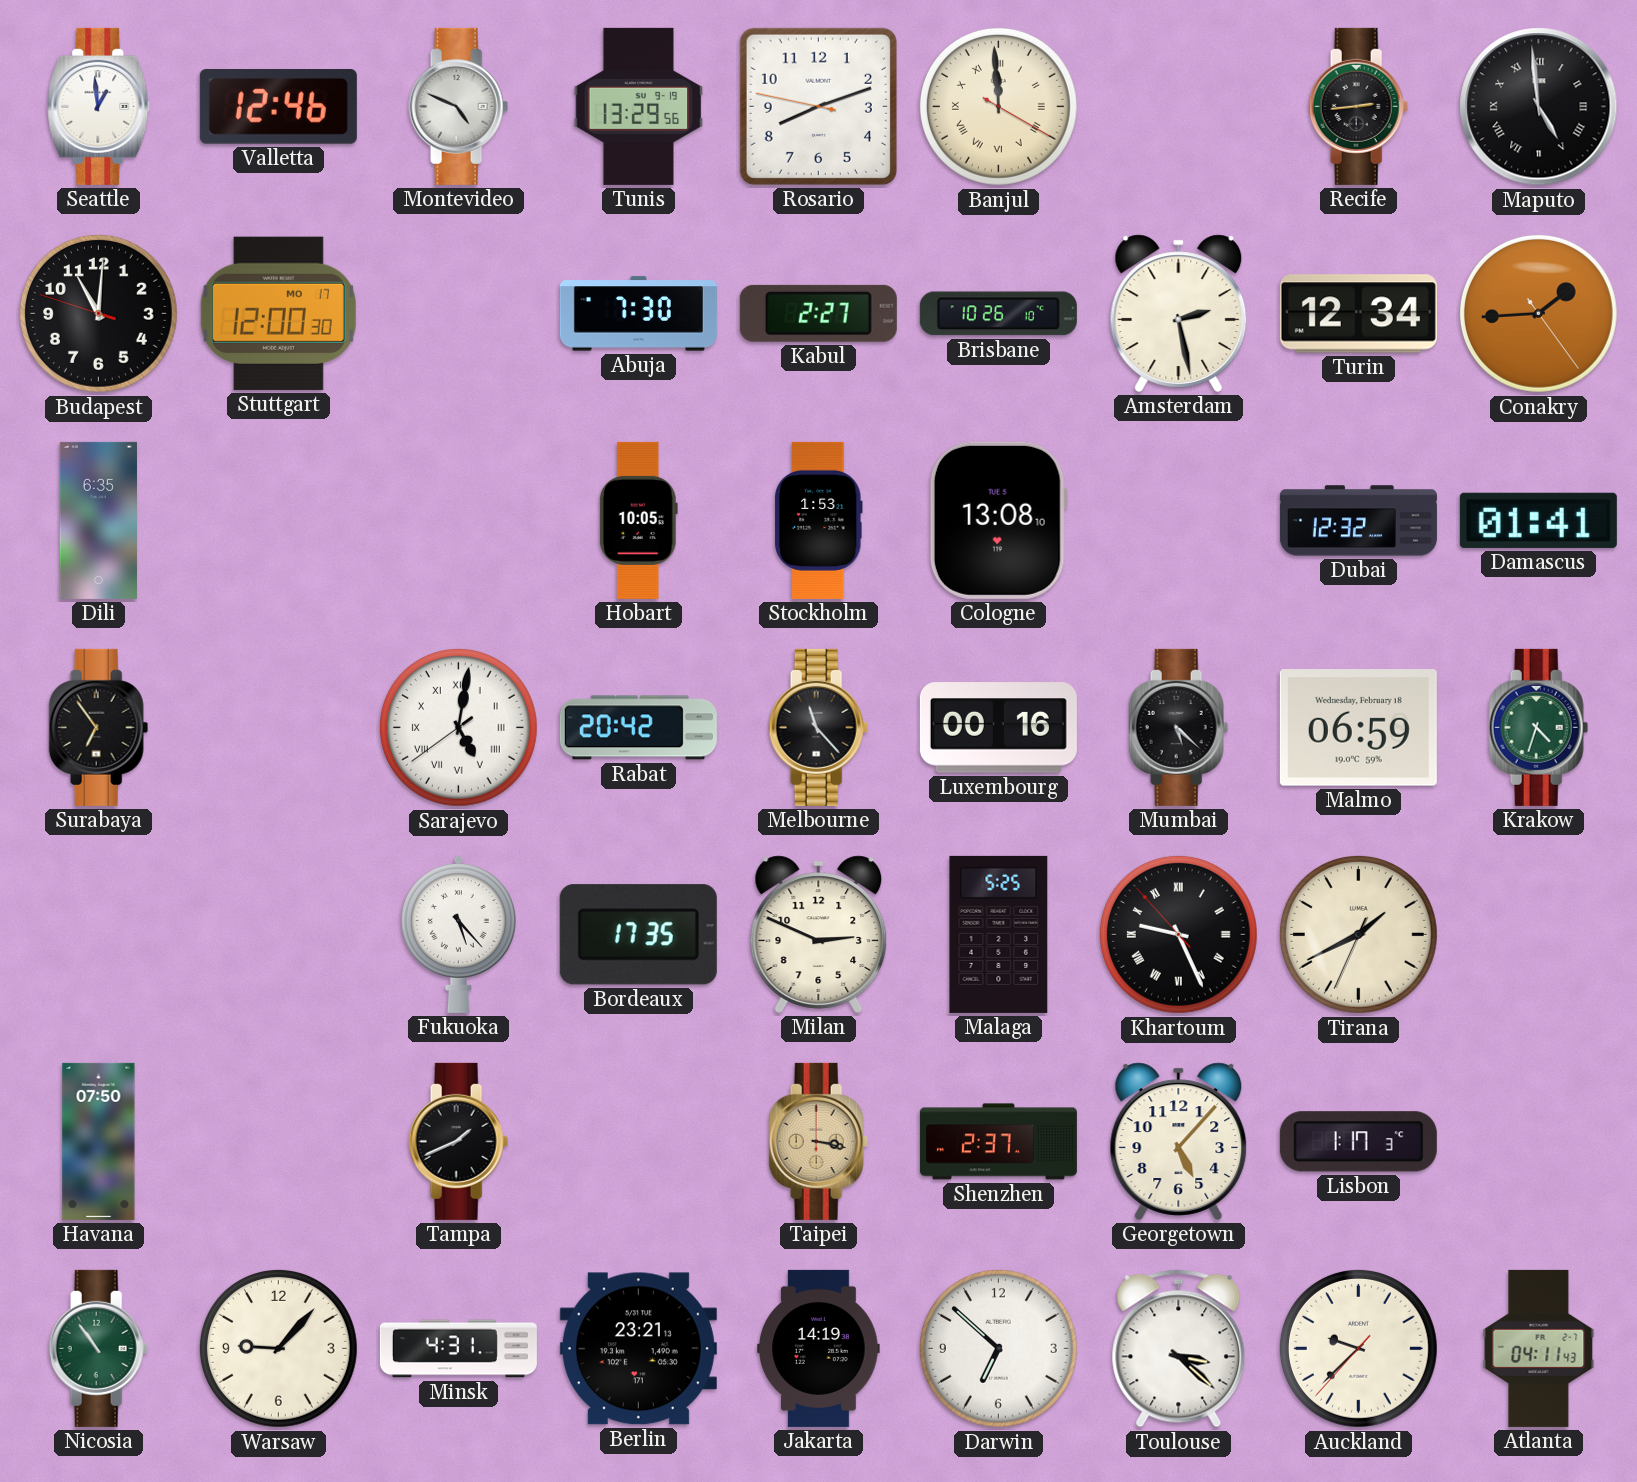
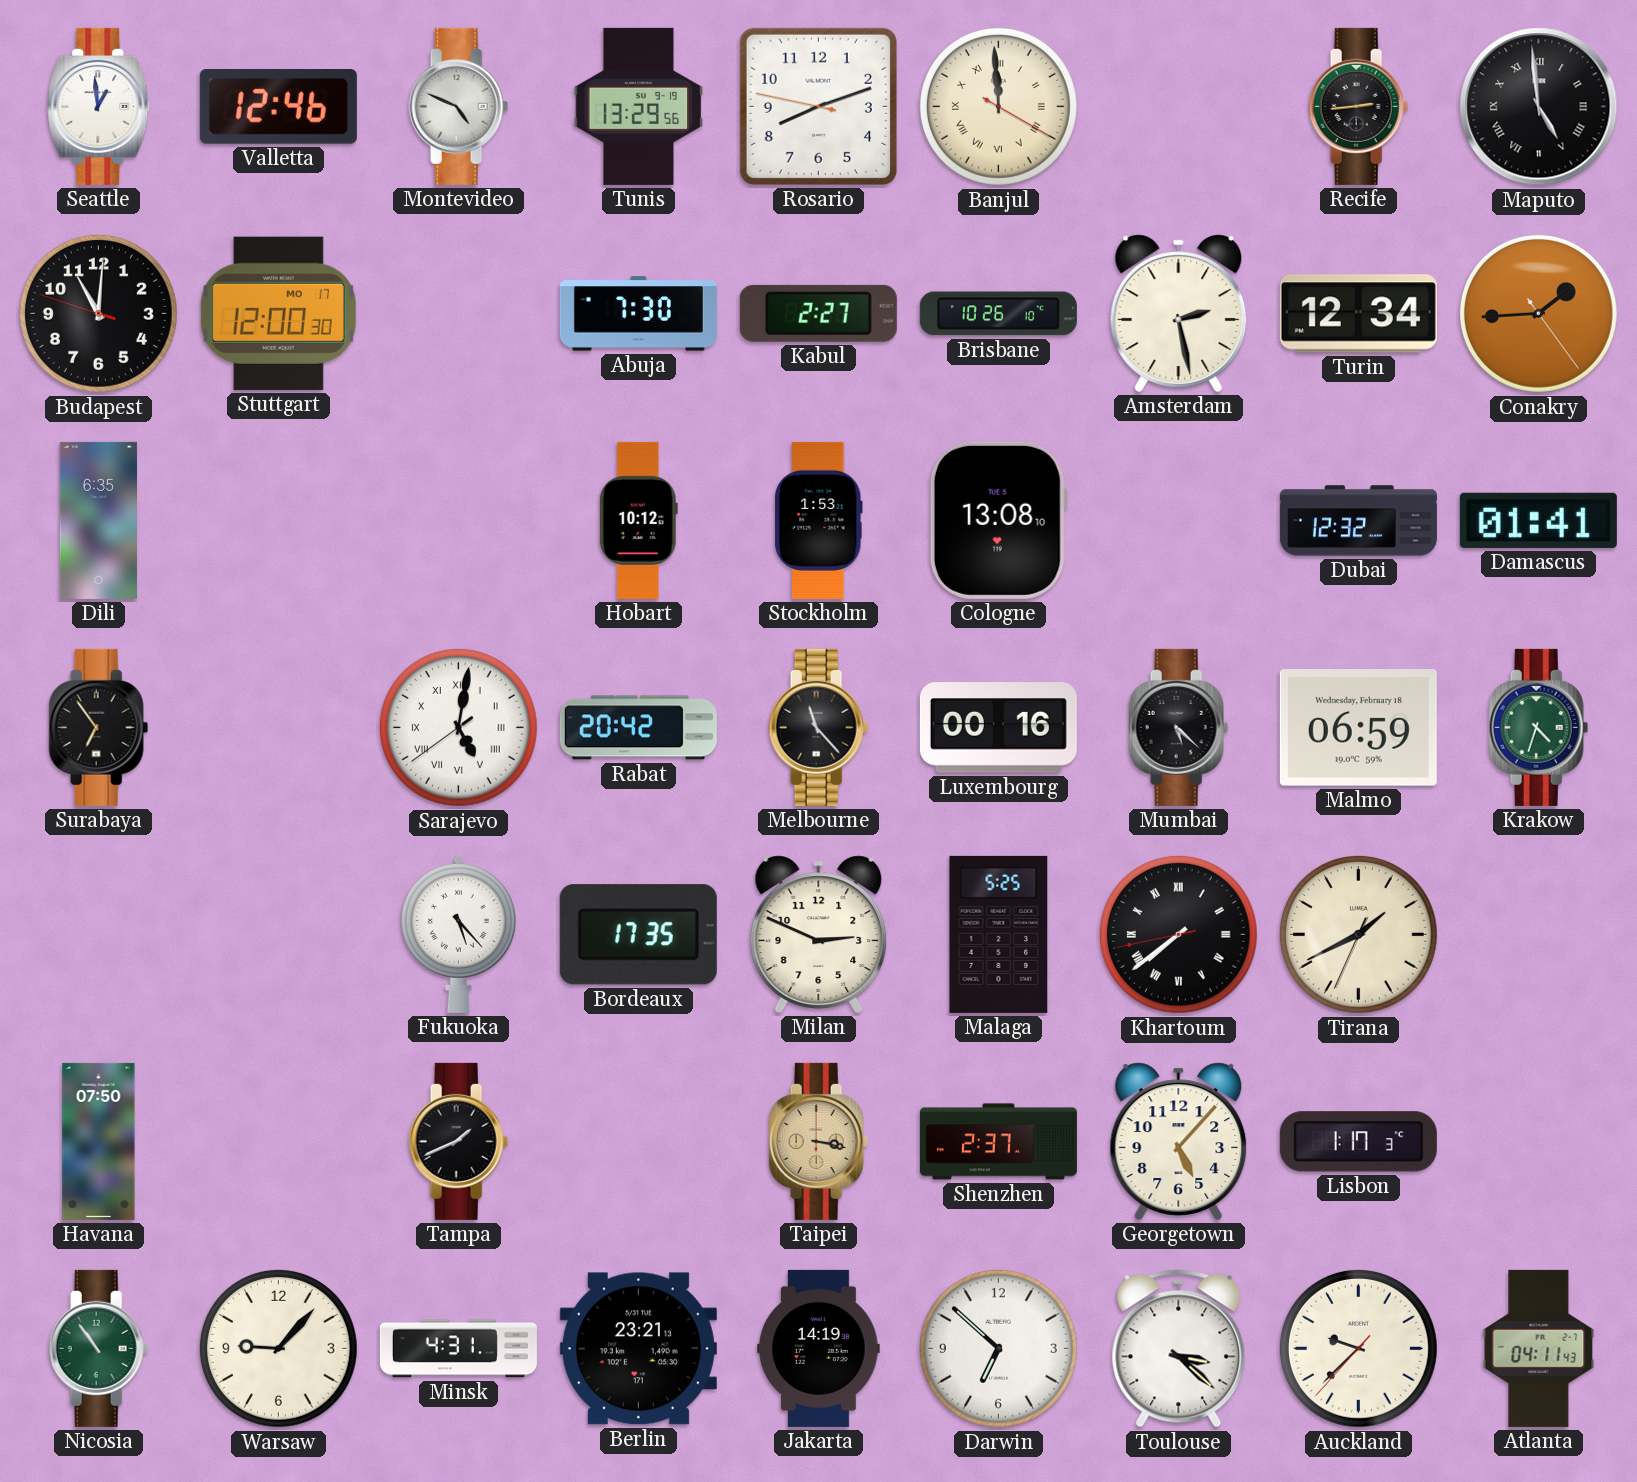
Hobart: 10:05 -> 10:12
Khartoum: 9:25 -> 7:38
